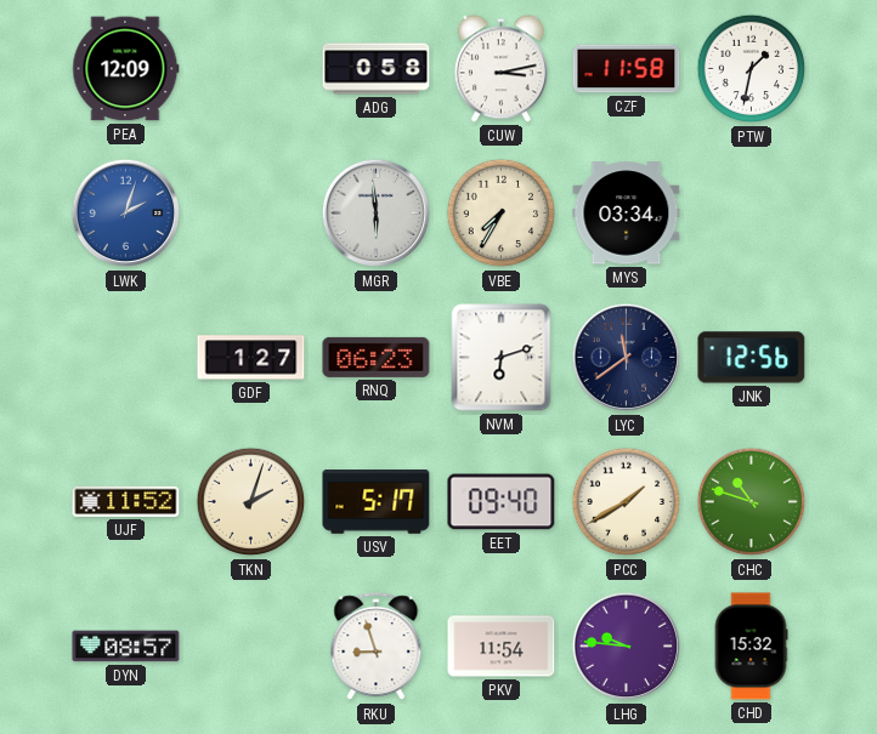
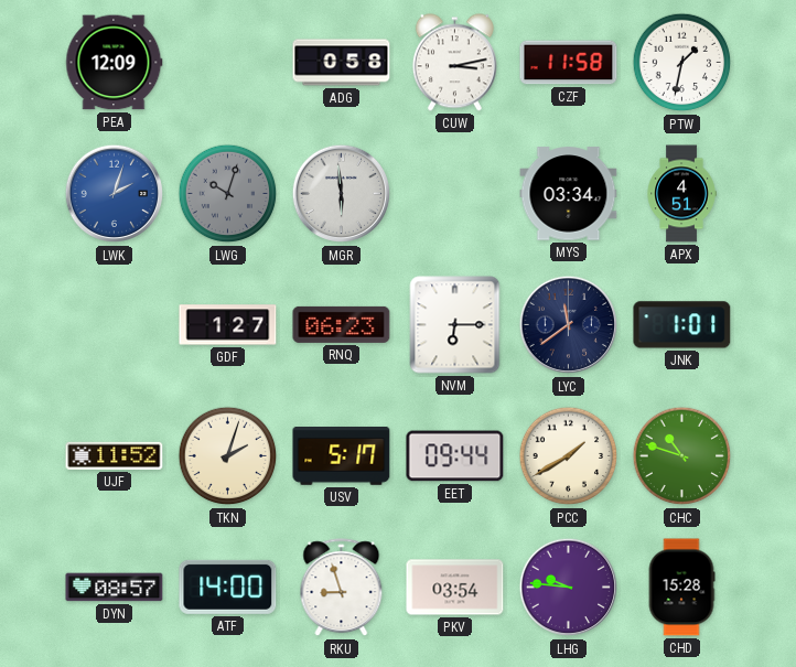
LWG: none -> 10:03
VBE: 7:35 -> none
APX: none -> 4:51
NVM: 6:12 -> 6:15
JNK: 12:56 -> 1:01
EET: 09:40 -> 09:44
ATF: none -> 14:00
PKV: 11:54 -> 03:54
CHD: 15:32 -> 15:28
